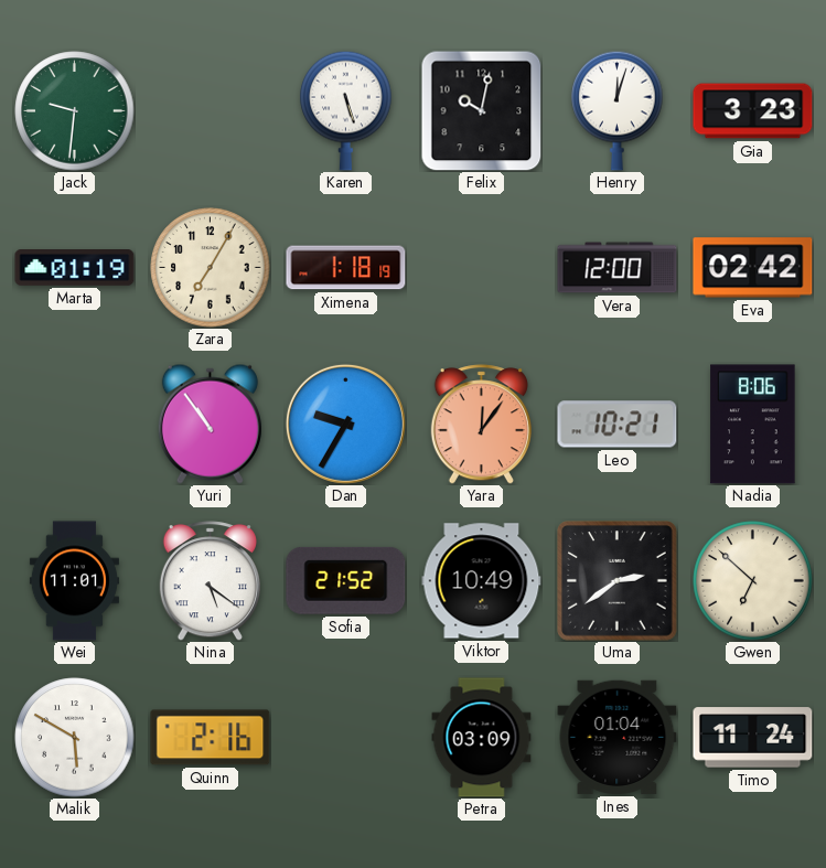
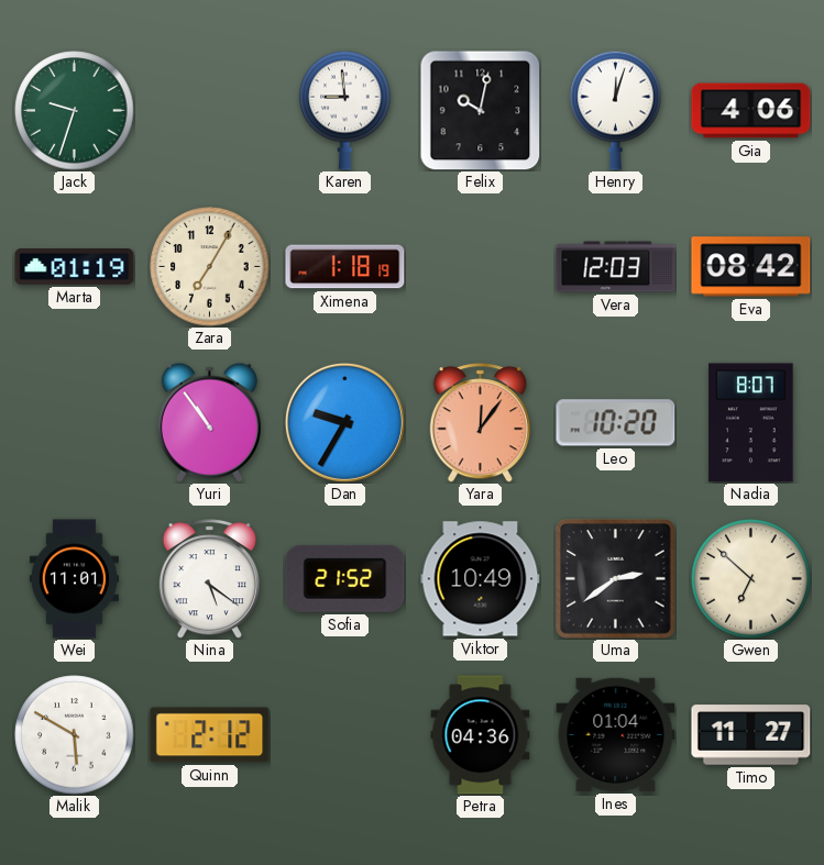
Jack: 9:31 -> 9:33
Karen: 5:27 -> 8:59
Gia: 3:23 -> 4:06
Vera: 12:00 -> 12:03
Eva: 02:42 -> 08:42
Leo: 10:21 -> 10:20
Nadia: 8:06 -> 8:07
Quinn: 2:16 -> 2:12
Petra: 03:09 -> 04:36
Timo: 11:24 -> 11:27
